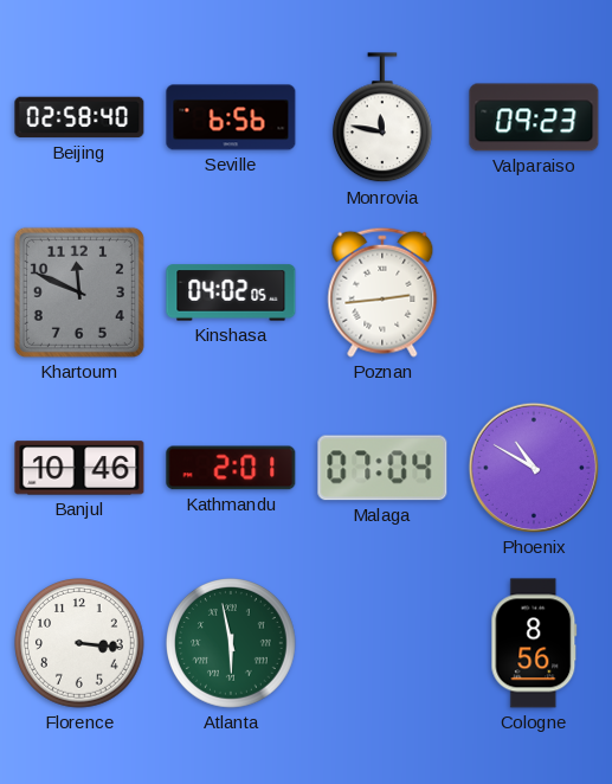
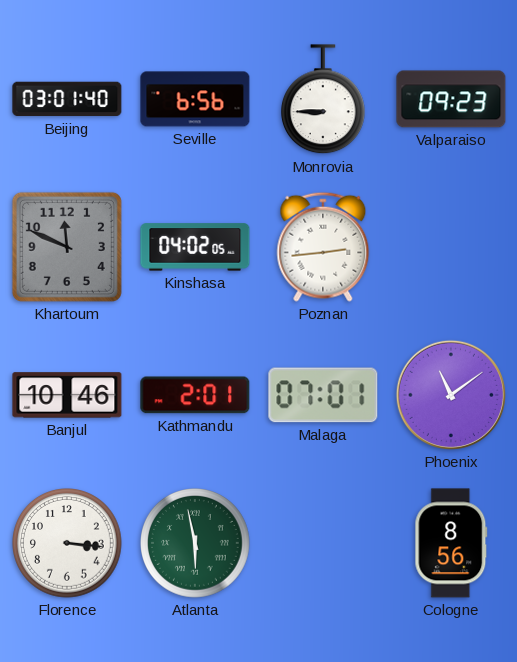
Beijing: 02:58 -> 03:01
Monrovia: 11:47 -> 8:45
Malaga: 07:04 -> 07:01
Phoenix: 10:50 -> 11:09
